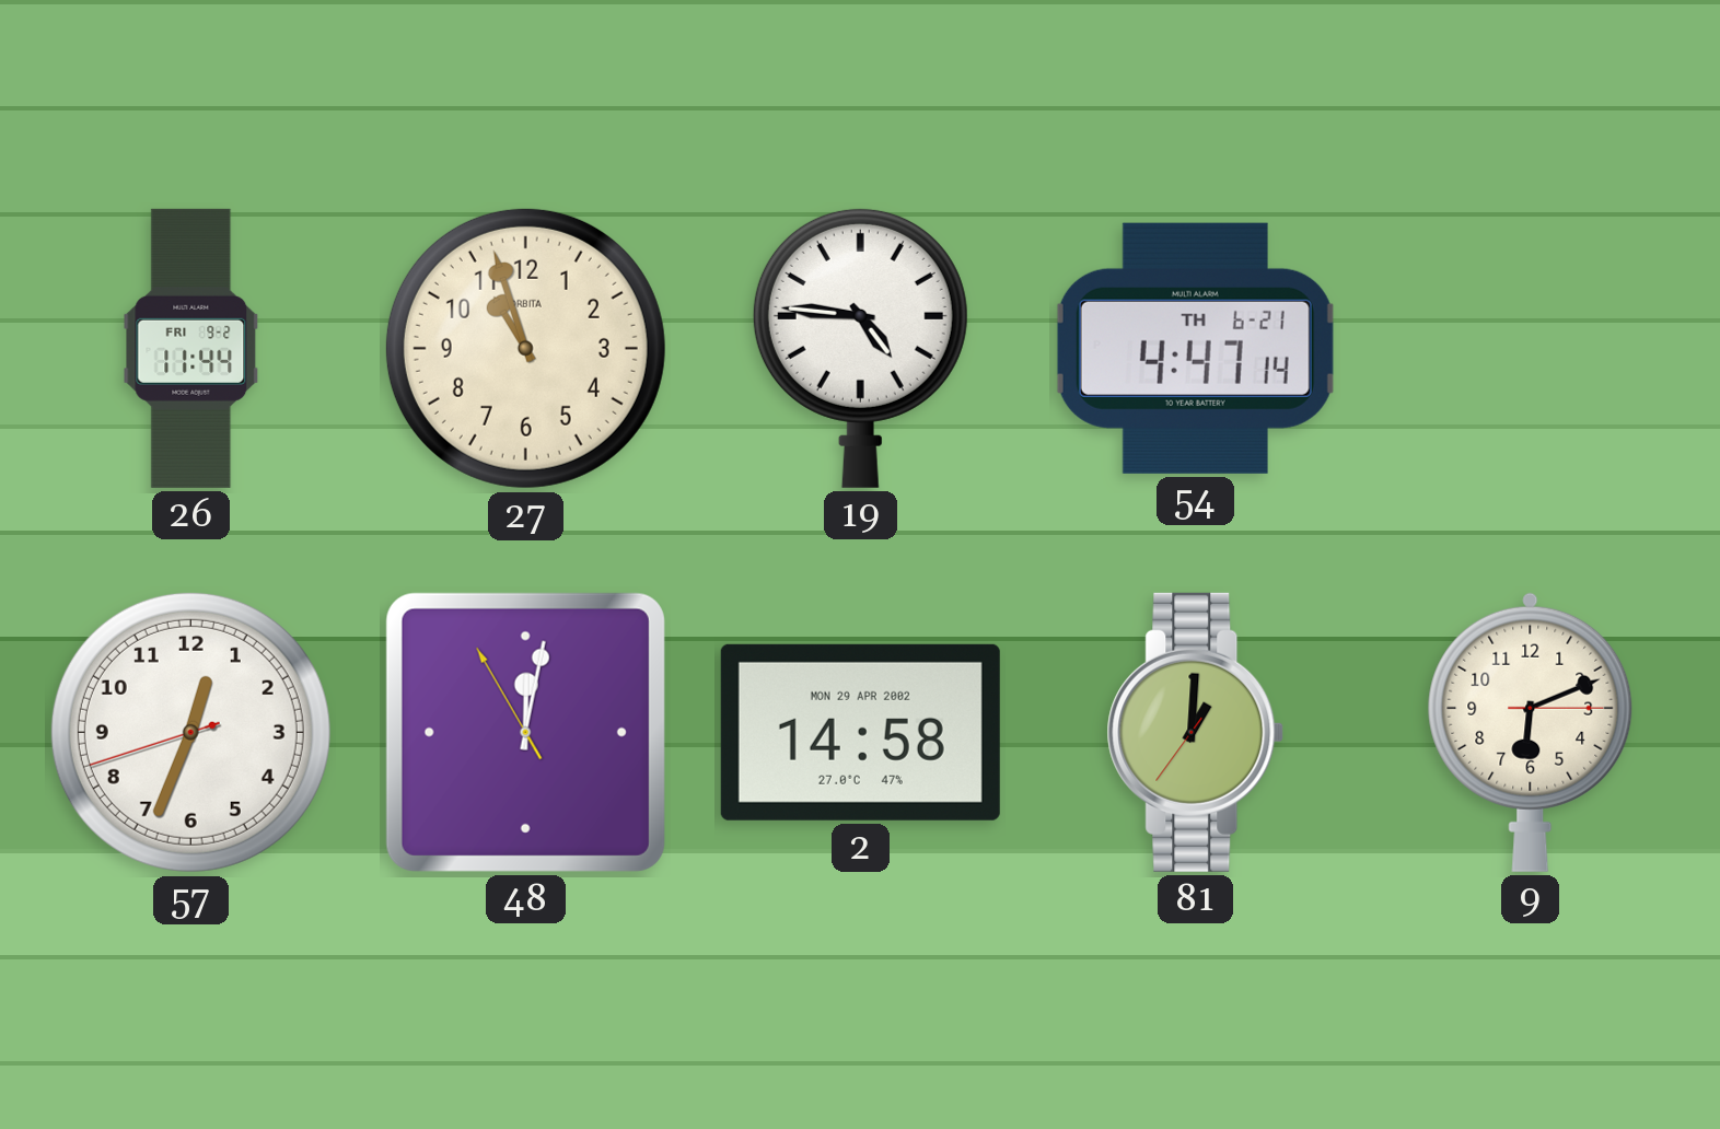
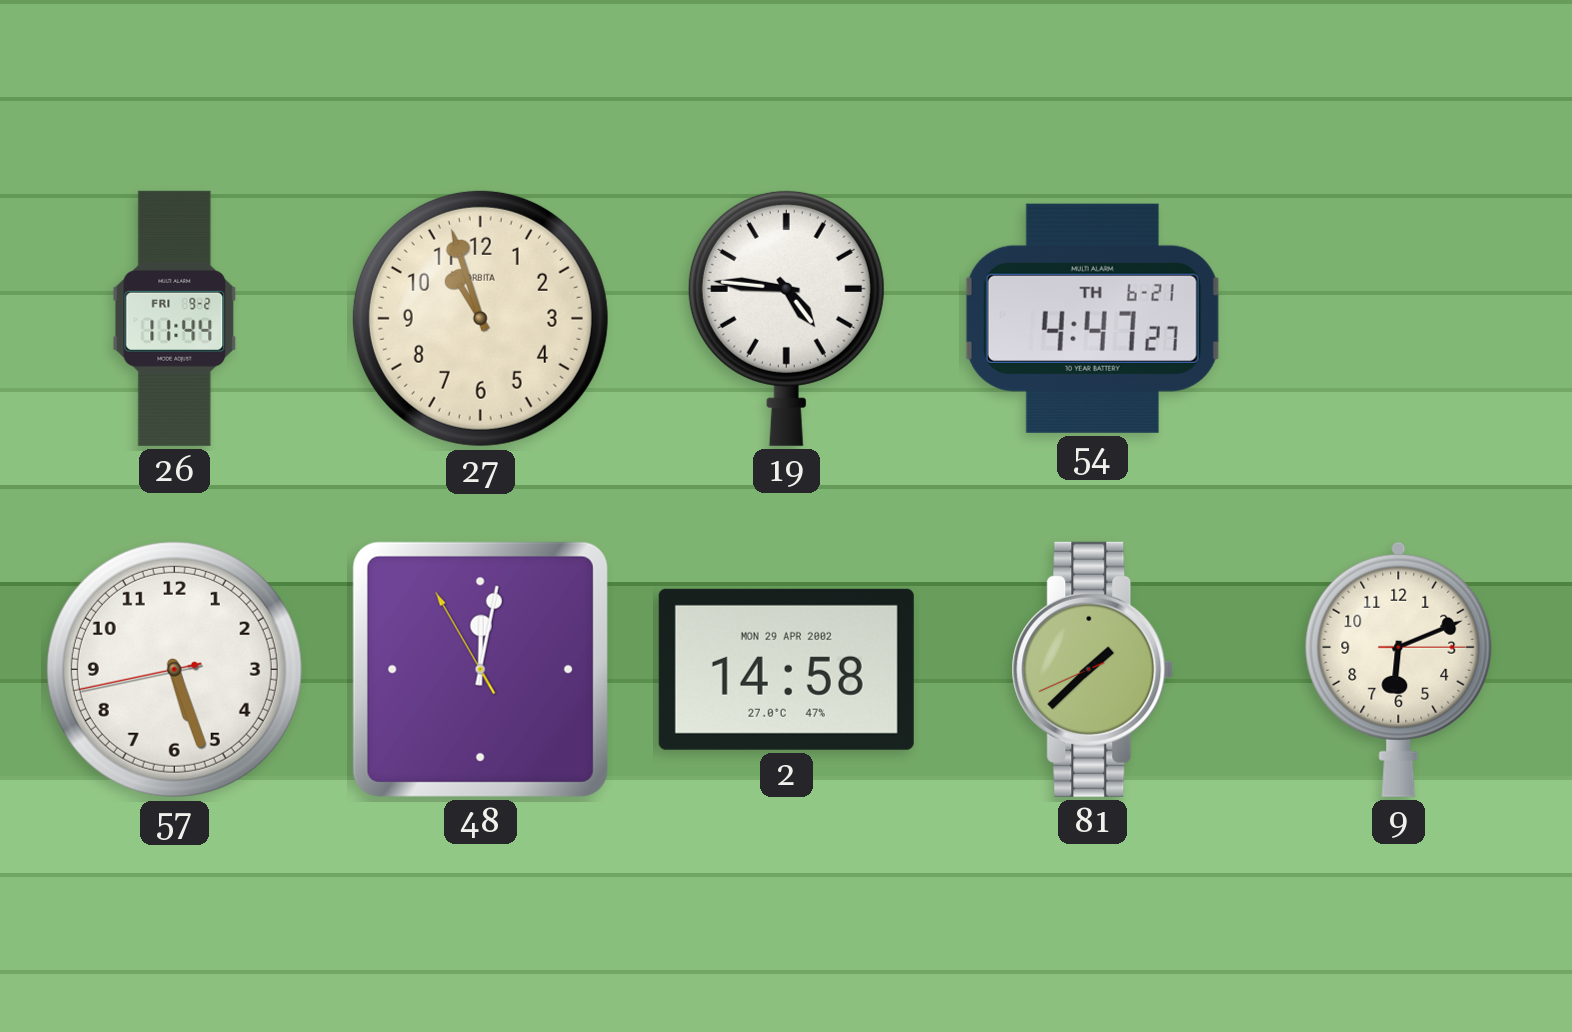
54: 4:47:14 -> 4:47:27
57: 12:33 -> 5:26
81: 1:00 -> 1:37
